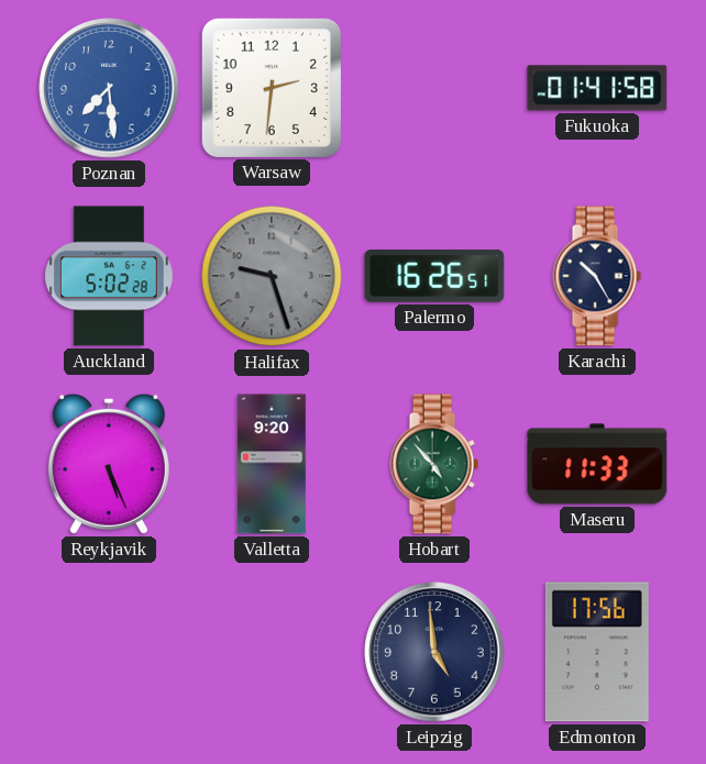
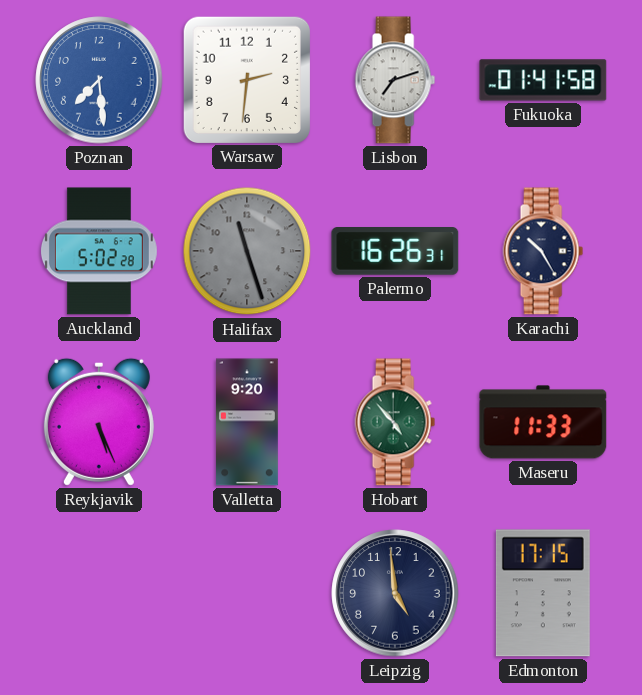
Lisbon: none -> 7:12
Halifax: 9:27 -> 11:27
Palermo: 16:26:51 -> 16:26:31
Edmonton: 17:56 -> 17:15
